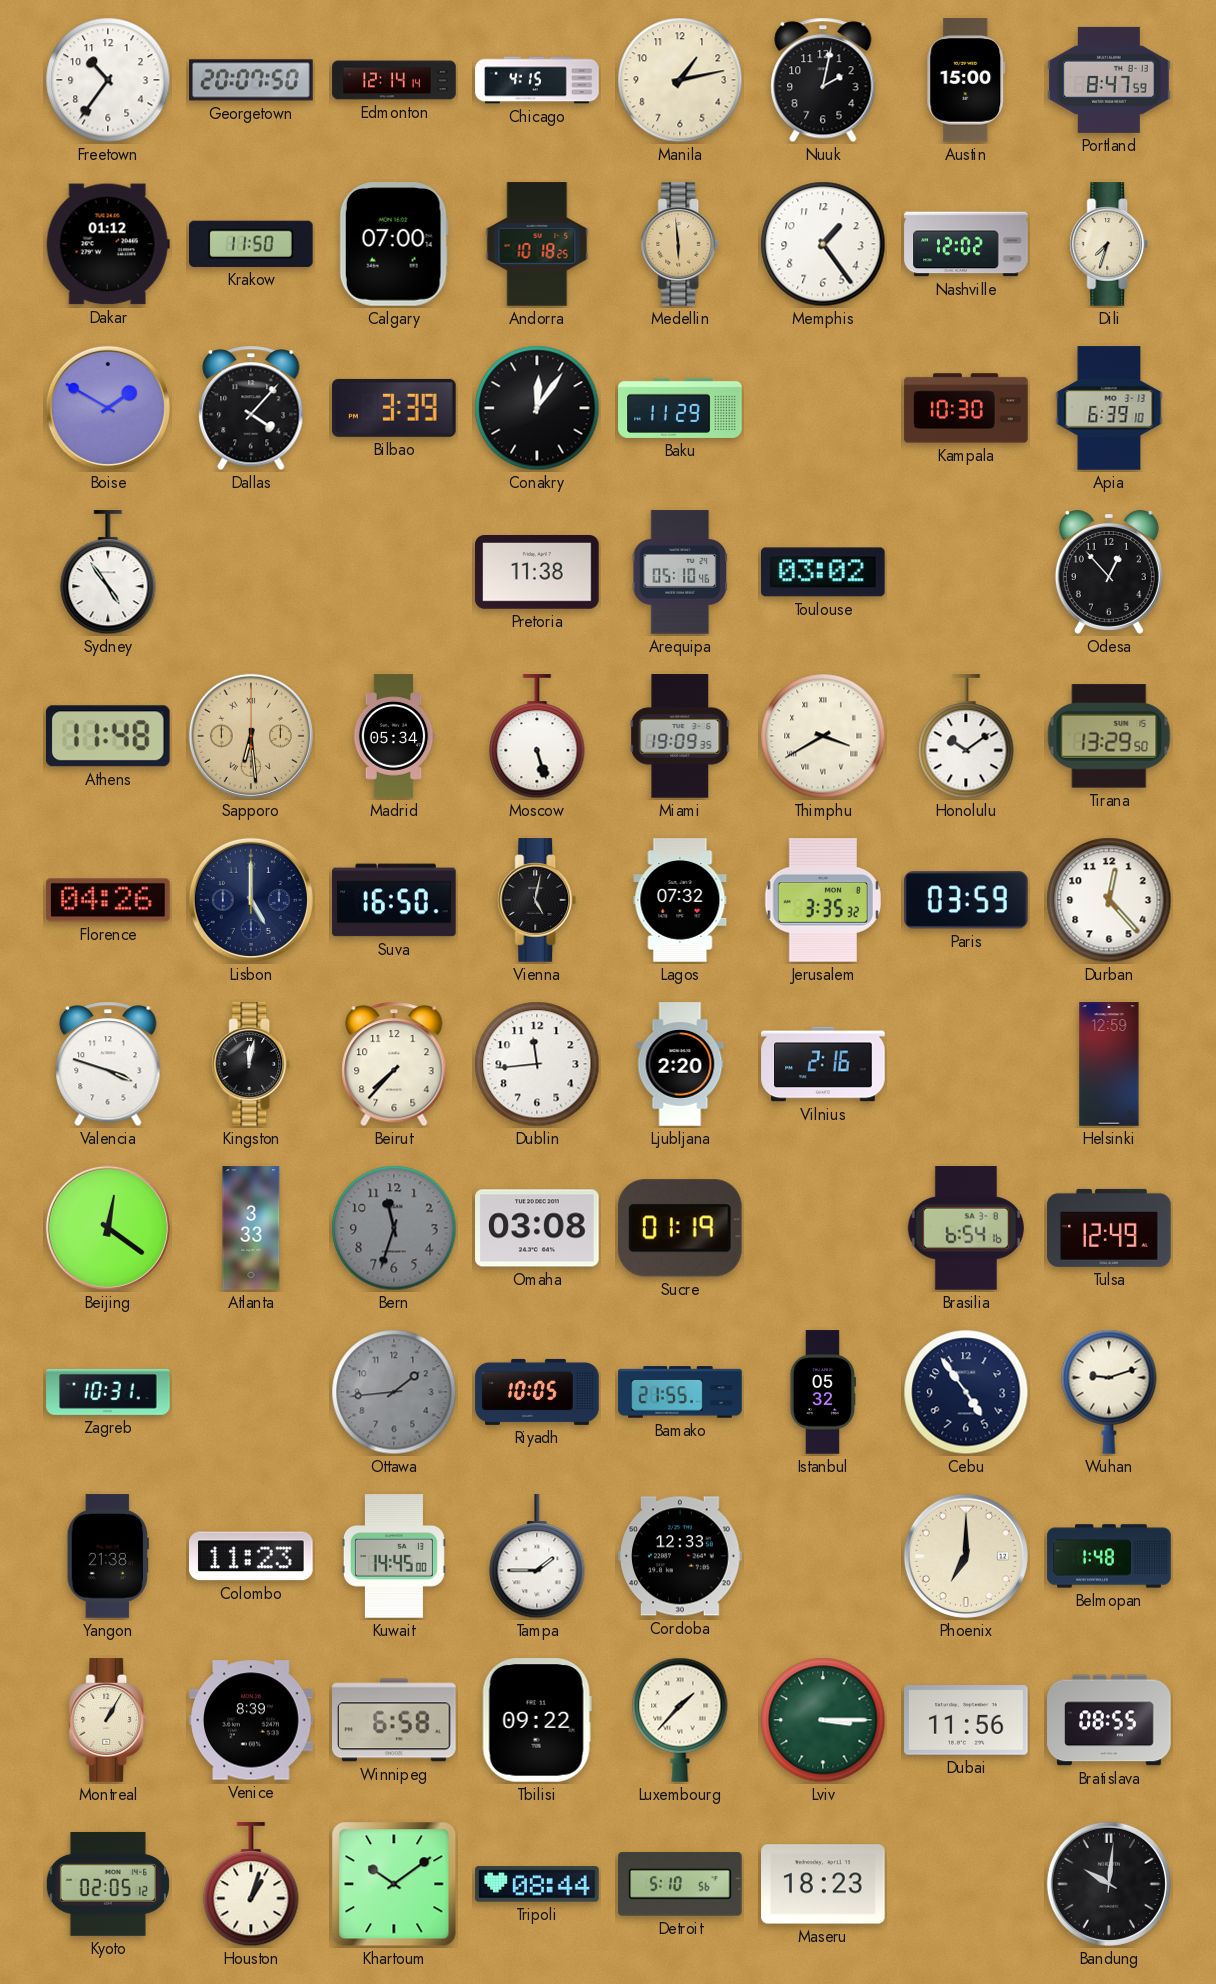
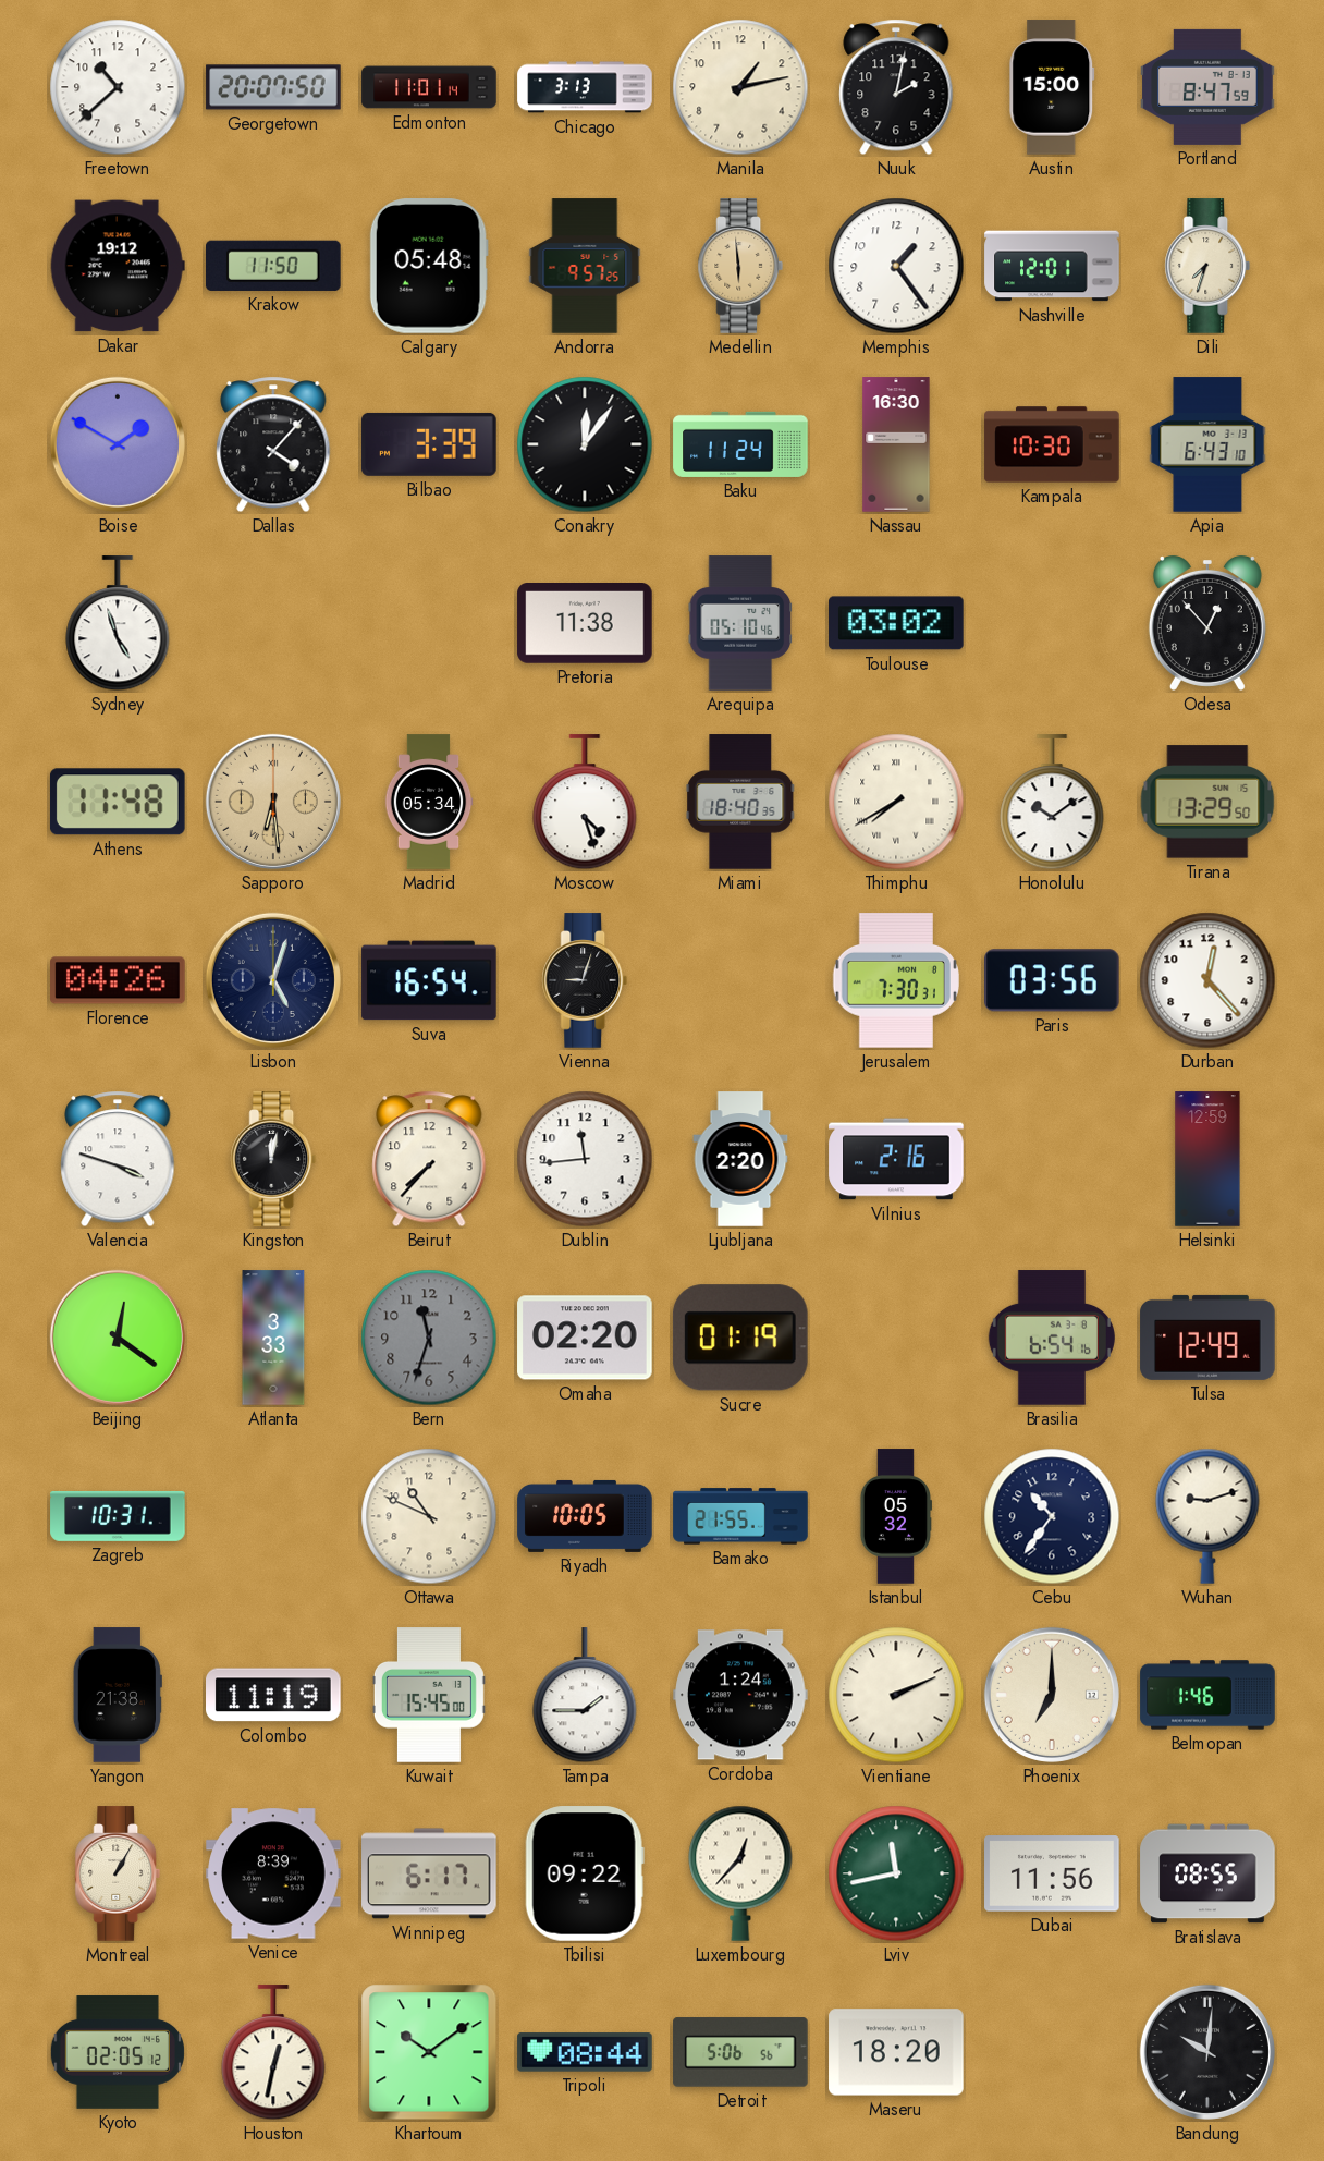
Freetown: 10:36 -> 10:38
Edmonton: 12:14 -> 11:01
Chicago: 4:15 -> 3:13
Dakar: 01:12 -> 19:12
Calgary: 07:00 -> 05:48
Andorra: 10:18 -> 9:57
Nashville: 12:02 -> 12:01
Baku: 11:29 -> 11:24
Nassau: none -> 16:30
Apia: 6:39 -> 6:43
Sydney: 4:54 -> 4:57
Moscow: 5:27 -> 4:27
Miami: 19:09 -> 18:40
Thimphu: 3:40 -> 7:40
Lisbon: 5:00 -> 5:03
Suva: 16:50 -> 16:54
Vienna: 5:02 -> 9:03
Lagos: 07:32 -> none
Jerusalem: 3:35 -> 7:30
Paris: 03:59 -> 03:56
Omaha: 03:08 -> 02:20
Ottawa: 1:44 -> 10:49
Ottawa dial: grey -> cream
Cebu: 4:54 -> 10:36
Colombo: 11:23 -> 11:19
Kuwait: 14:45 -> 15:45
Cordoba: 12:33 -> 1:24
Vientiane: none -> 2:11
Belmopan: 1:48 -> 1:46
Winnipeg: 6:58 -> 6:17
Luxembourg: 1:37 -> 12:37
Lviv: 3:15 -> 11:43
Houston: 1:03 -> 12:32
Detroit: 5:10 -> 5:06
Maseru: 18:23 -> 18:20
